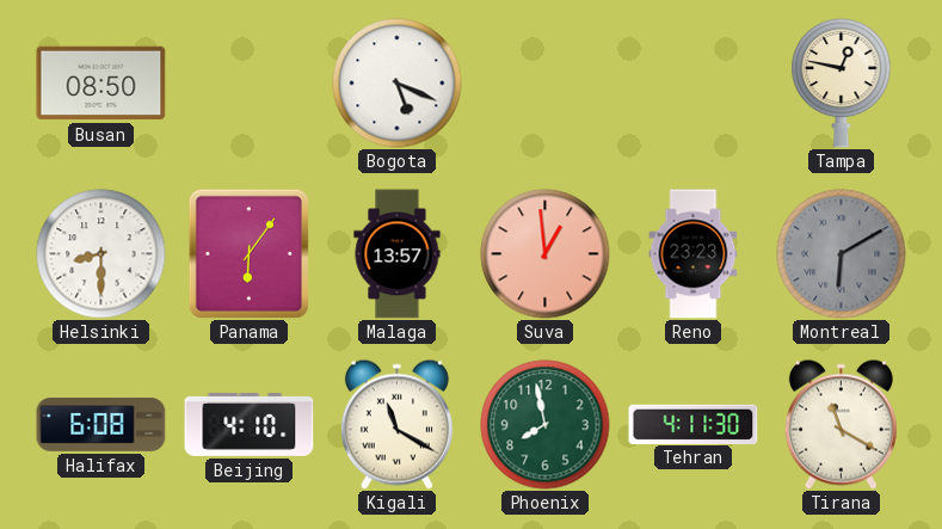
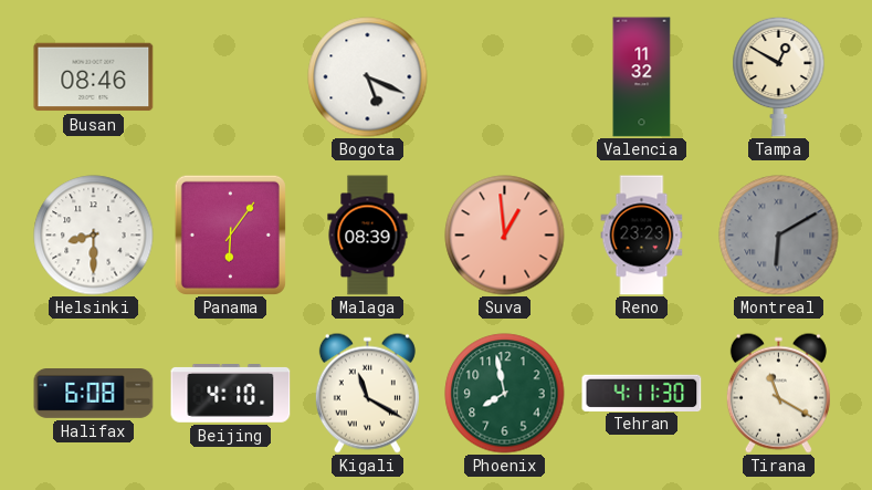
Busan: 08:50 -> 08:46
Valencia: none -> 11:32
Tampa: 12:47 -> 12:50
Malaga: 13:57 -> 08:39
